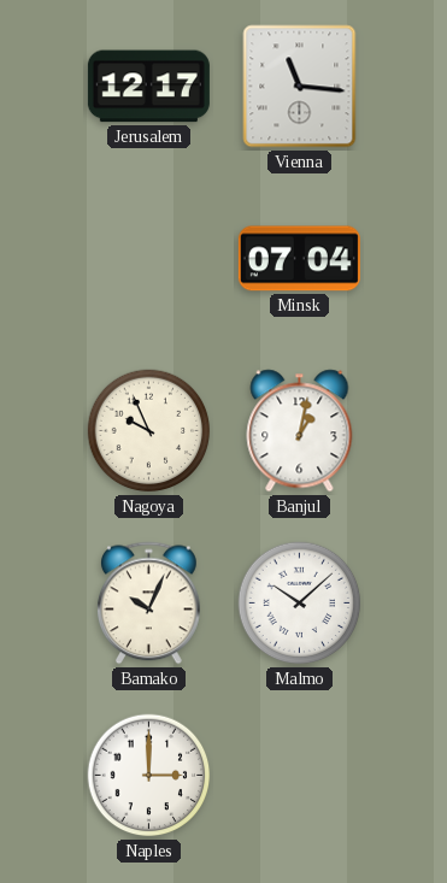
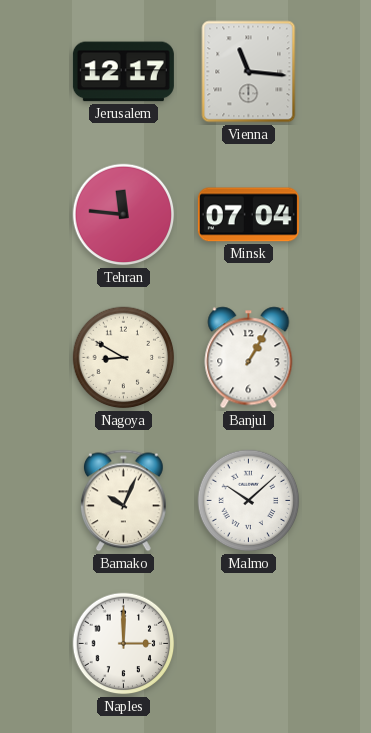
Tehran: none -> 11:46
Nagoya: 9:56 -> 8:50
Banjul: 1:02 -> 1:05
